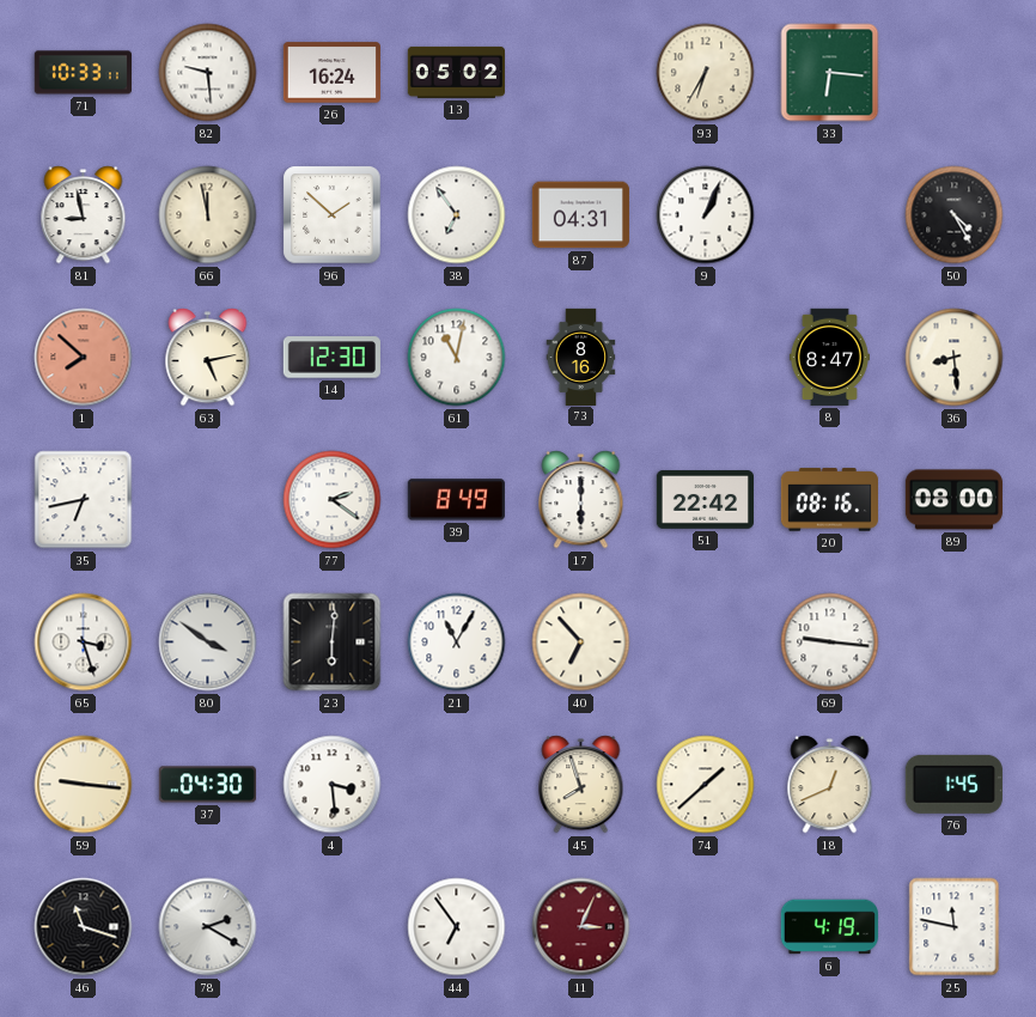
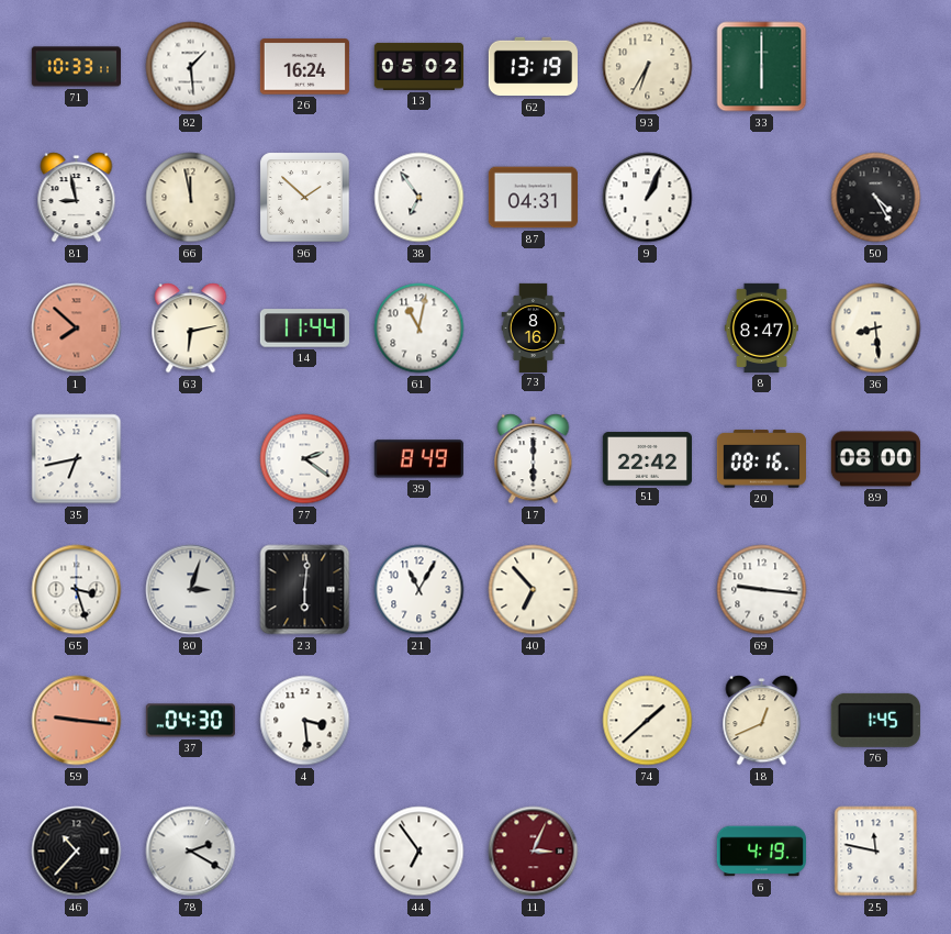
82: 9:29 -> 1:29
62: none -> 13:19
33: 6:16 -> 6:00
63: 5:13 -> 6:13
14: 12:30 -> 11:44
80: 3:51 -> 3:03
59 dial: cream -> salmon
45: 7:57 -> none
46: 11:18 -> 10:37
